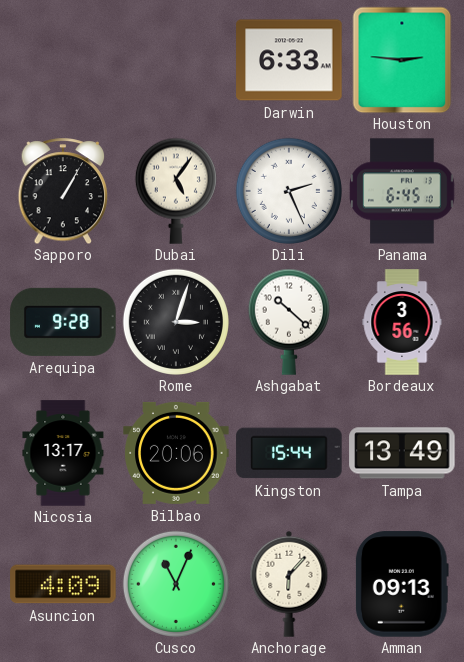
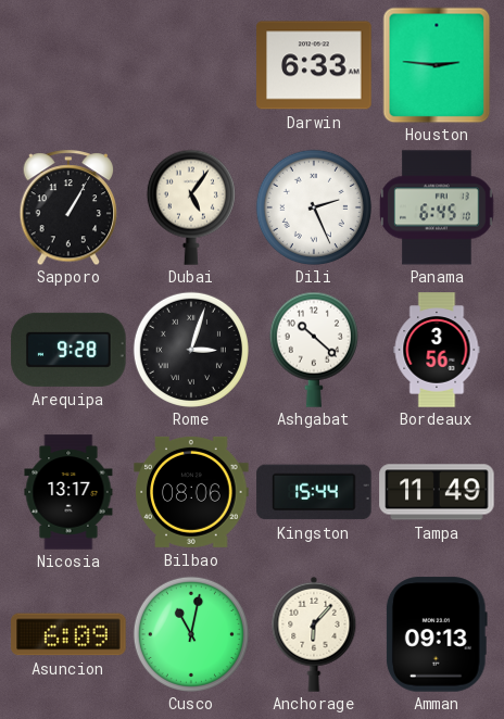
Bilbao: 20:06 -> 08:06
Tampa: 13:49 -> 11:49
Asuncion: 4:09 -> 6:09
Cusco: 11:04 -> 11:02
